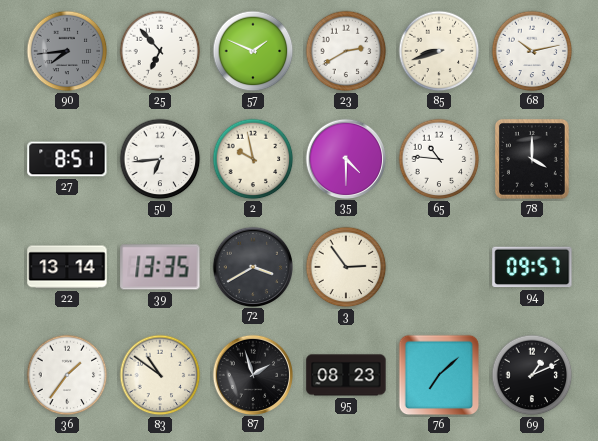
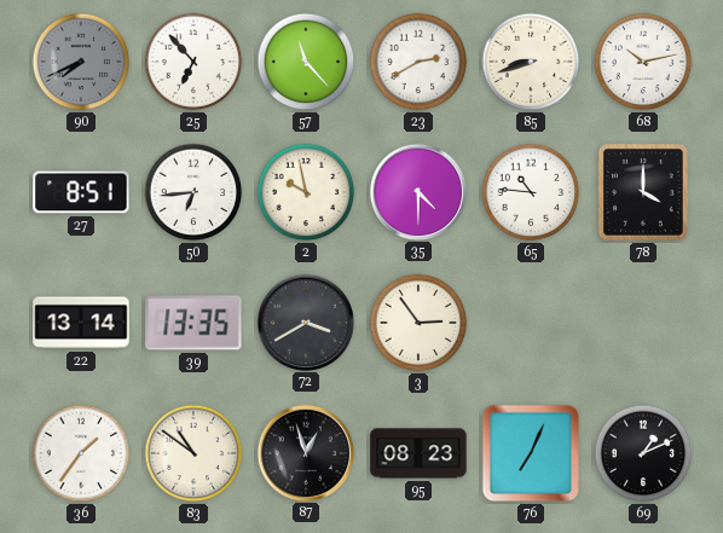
90: 7:44 -> 7:41
57: 1:49 -> 11:23
94: 09:57 -> none
87: 1:57 -> 12:57
76: 7:08 -> 7:04
